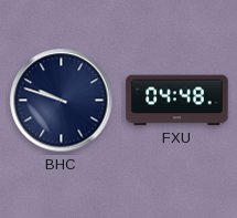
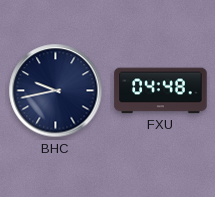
BHC: 9:48 -> 9:43
